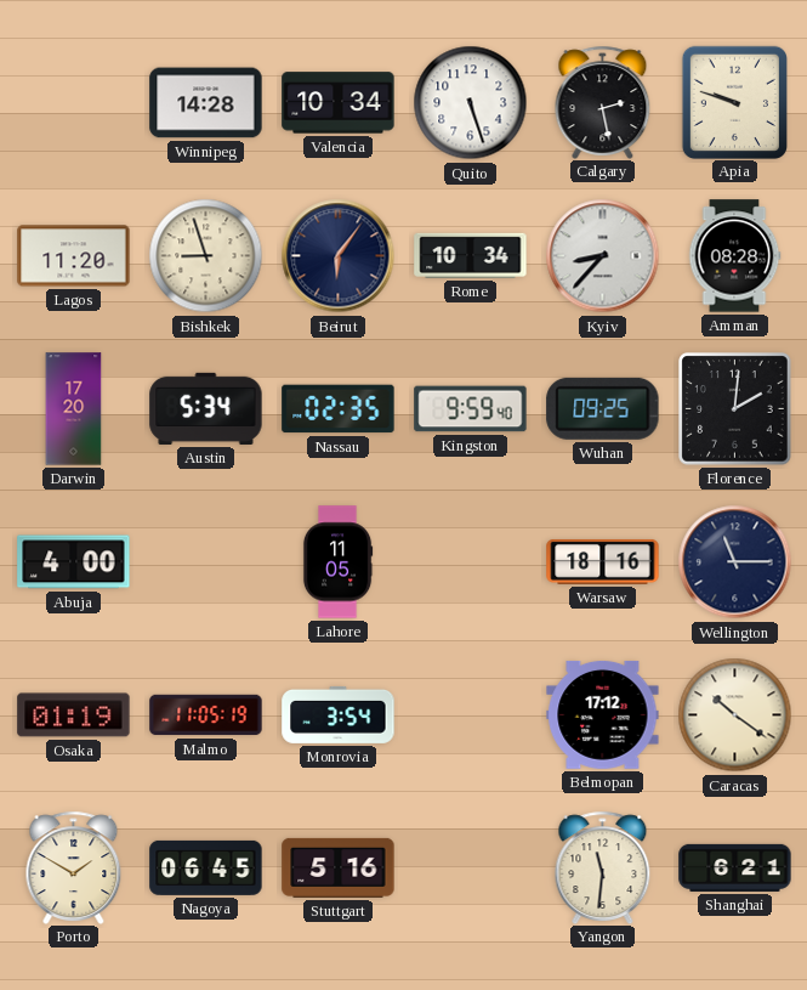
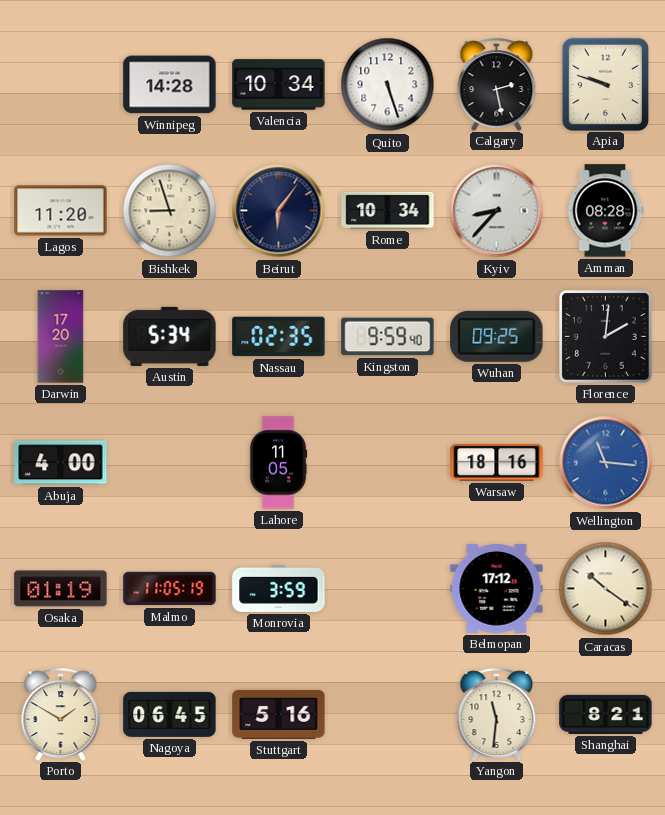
Wellington: 11:15 -> 11:16
Wellington dial: navy -> blue
Monrovia: 3:54 -> 3:59
Shanghai: 6:21 -> 8:21
